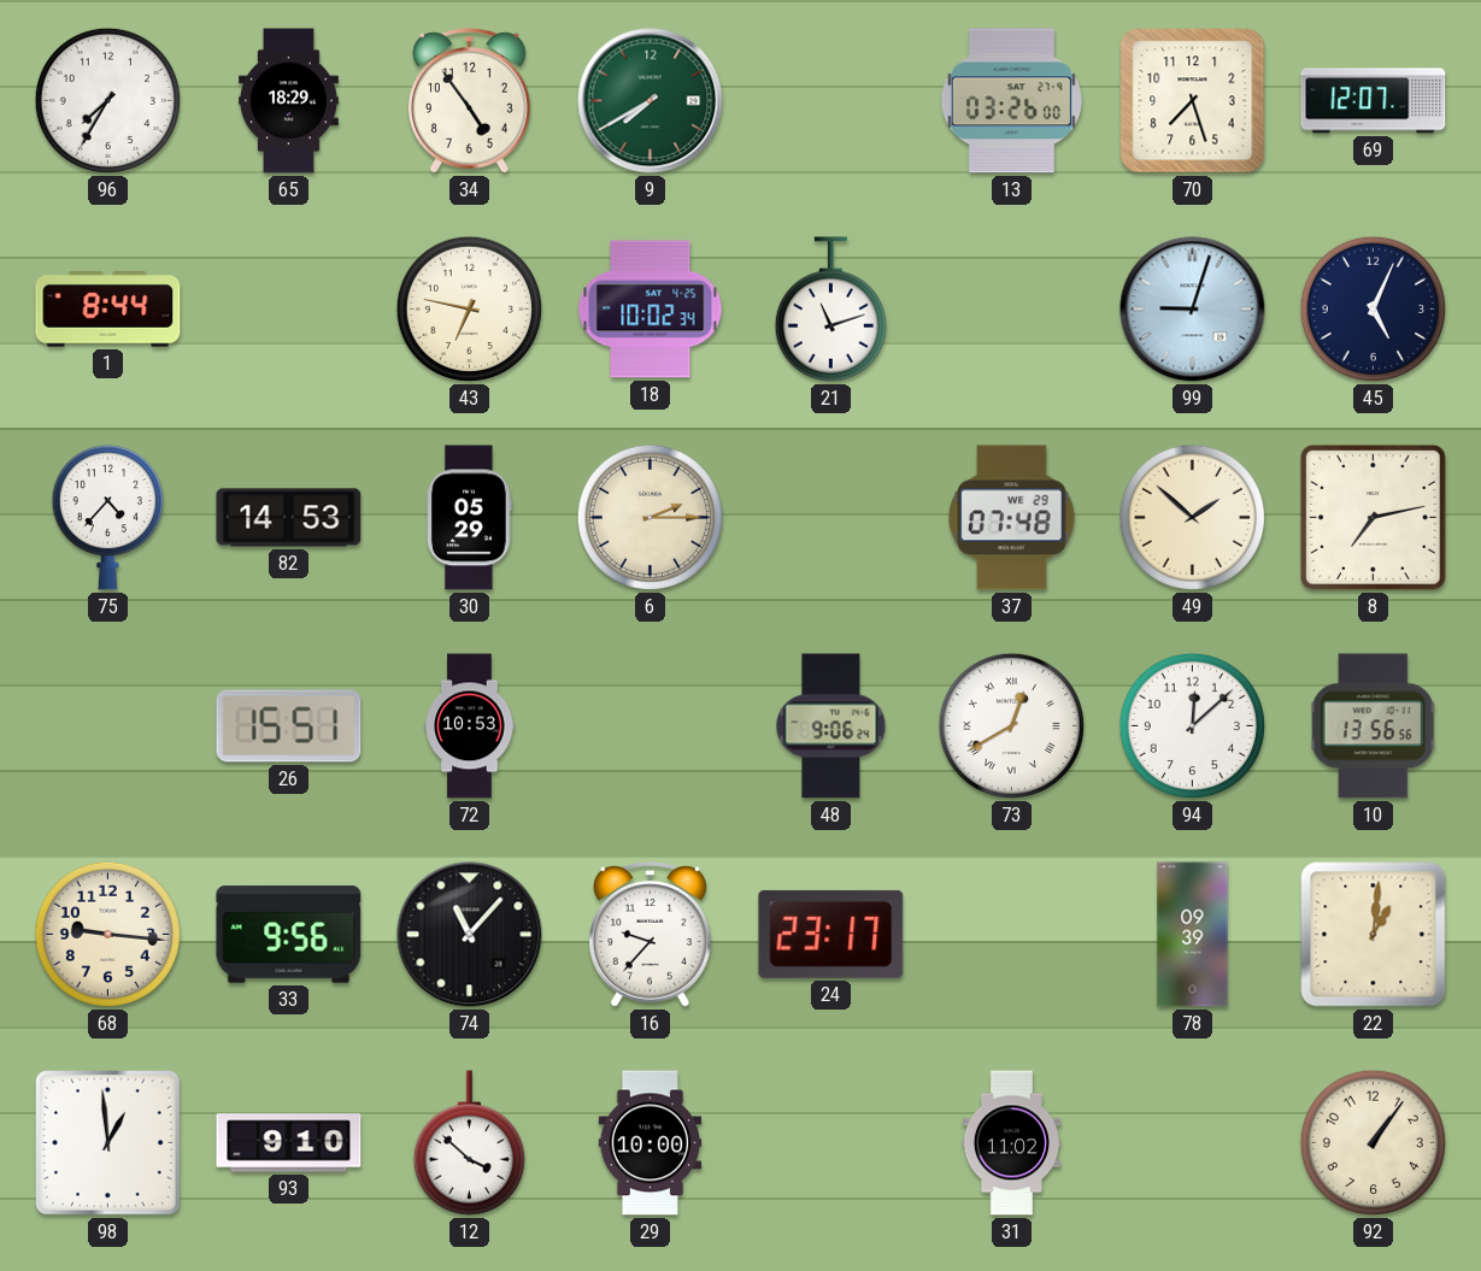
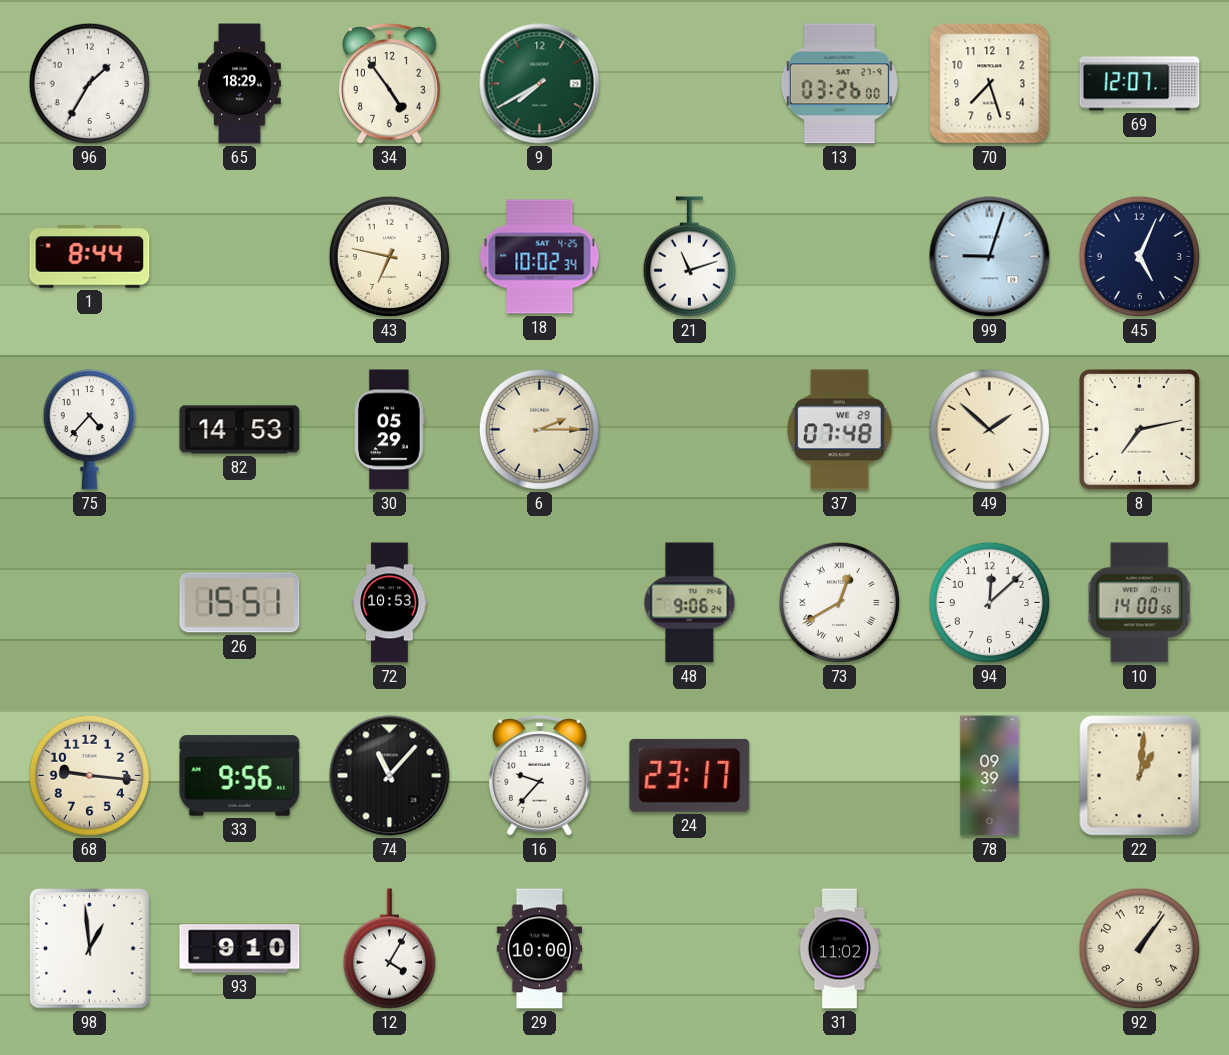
96: 7:35 -> 1:35
10: 13:56 -> 14:00
12: 3:52 -> 4:05
